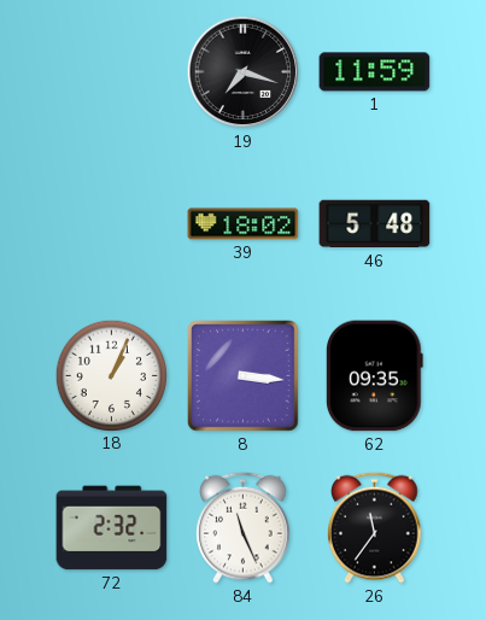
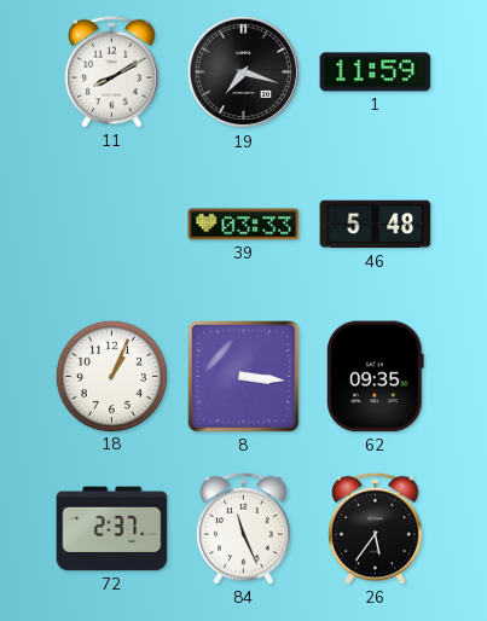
11: none -> 8:10
39: 18:02 -> 03:33
72: 2:32 -> 2:37
26: 11:36 -> 5:36
